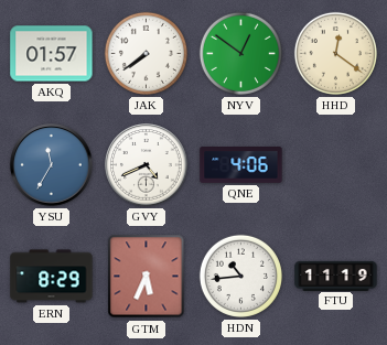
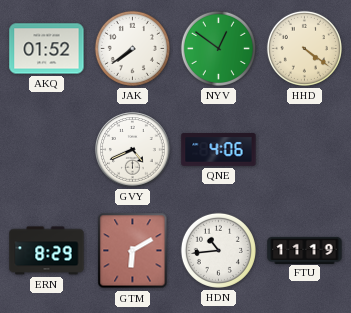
AKQ: 01:57 -> 01:52
HHD: 12:21 -> 4:21
YSU: 11:35 -> none
GTM: 5:34 -> 6:10
